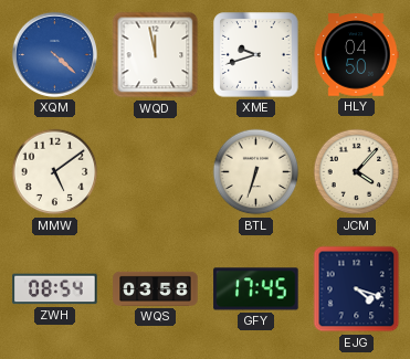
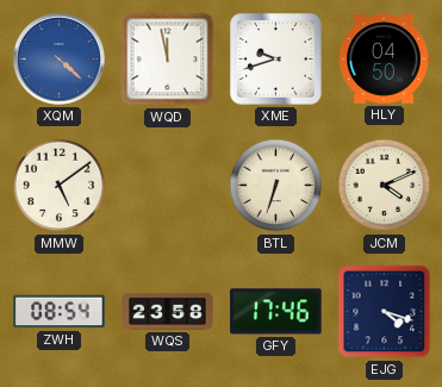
JCM: 4:07 -> 4:11
WQS: 03:58 -> 23:58
GFY: 17:45 -> 17:46
